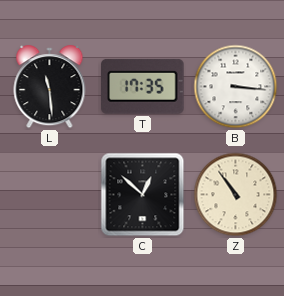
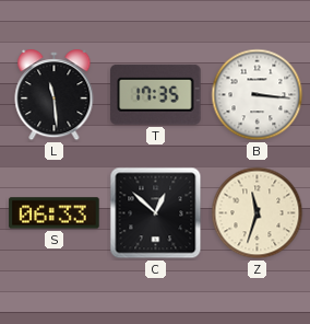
S: none -> 06:33
Z: 10:54 -> 11:33
